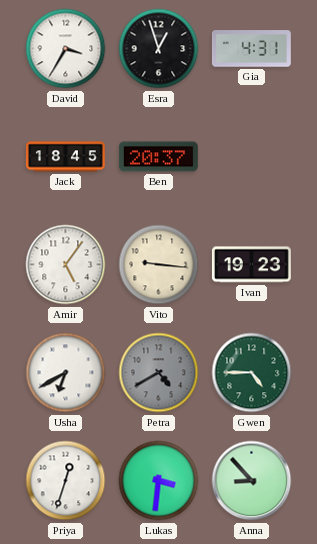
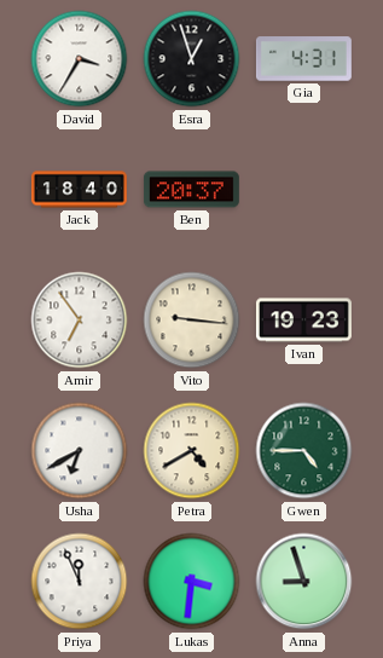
Jack: 18:45 -> 18:40
Amir: 5:06 -> 6:54
Petra dial: grey -> cream
Priya: 12:33 -> 11:56
Anna: 8:53 -> 8:57
